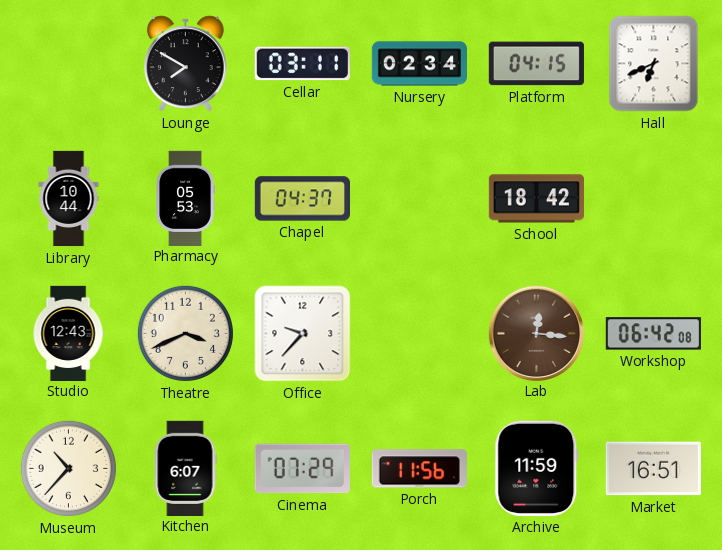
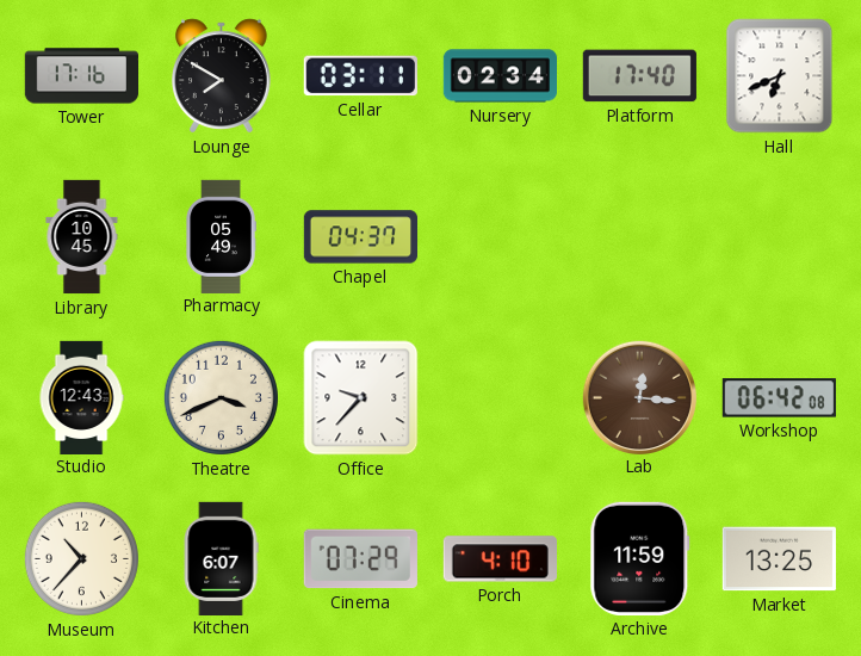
Tower: none -> 17:16
Platform: 04:15 -> 17:40
Library: 10:44 -> 10:45
Pharmacy: 05:53 -> 05:49
School: 18:42 -> none
Porch: 11:56 -> 4:10
Market: 16:51 -> 13:25
